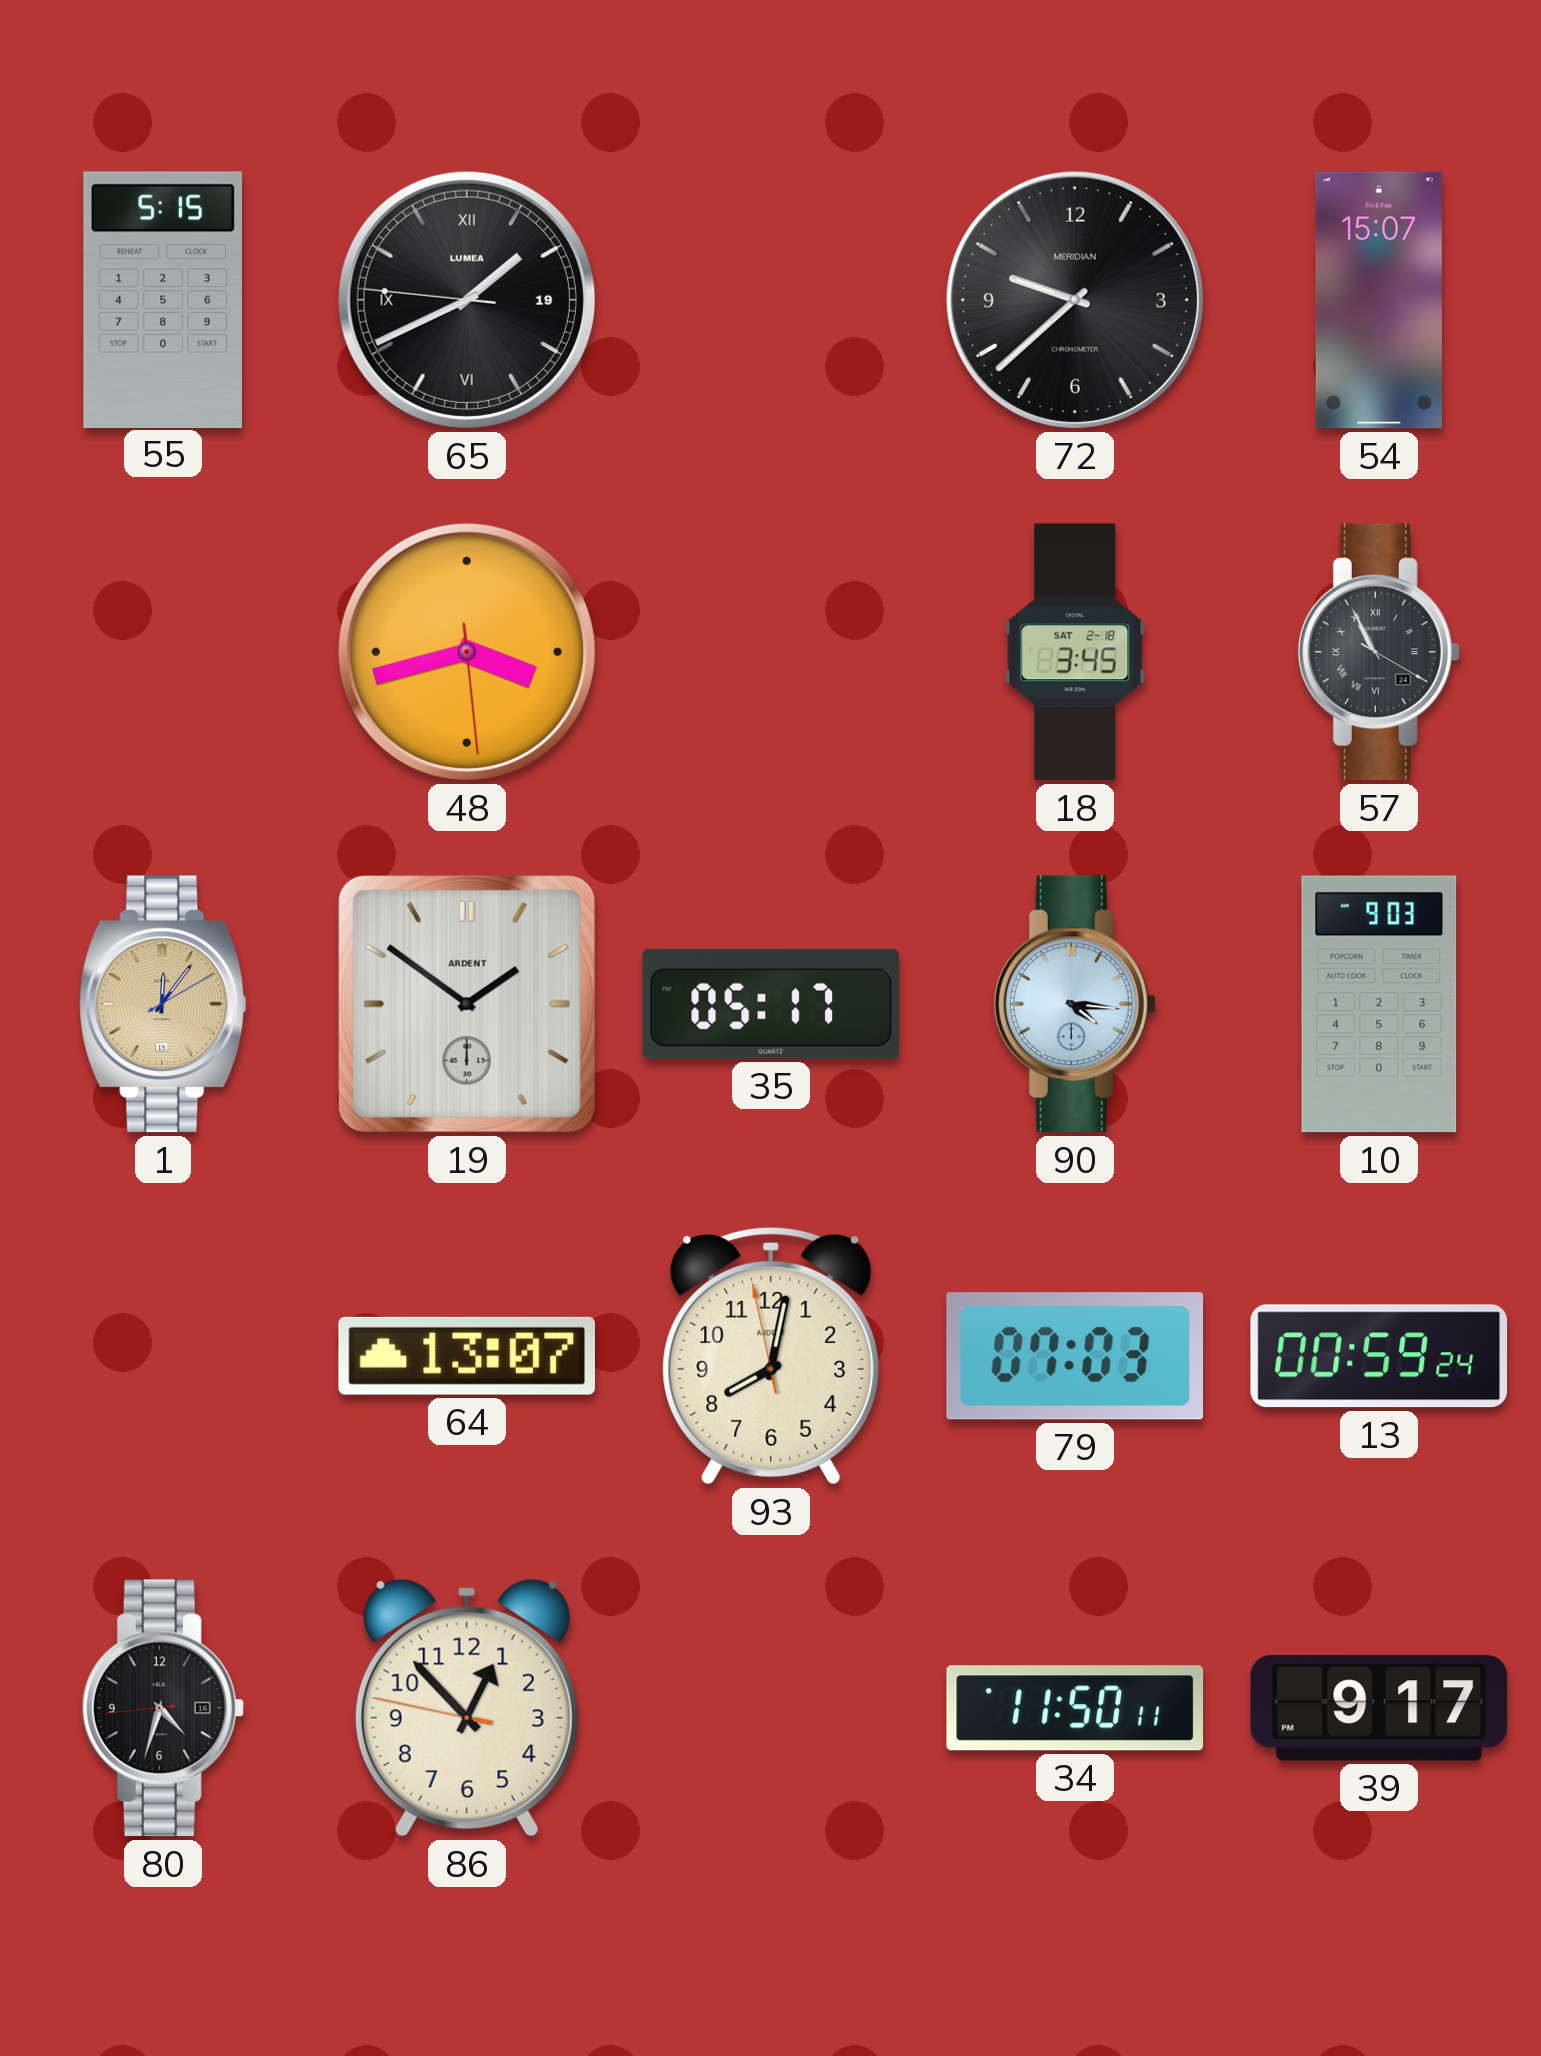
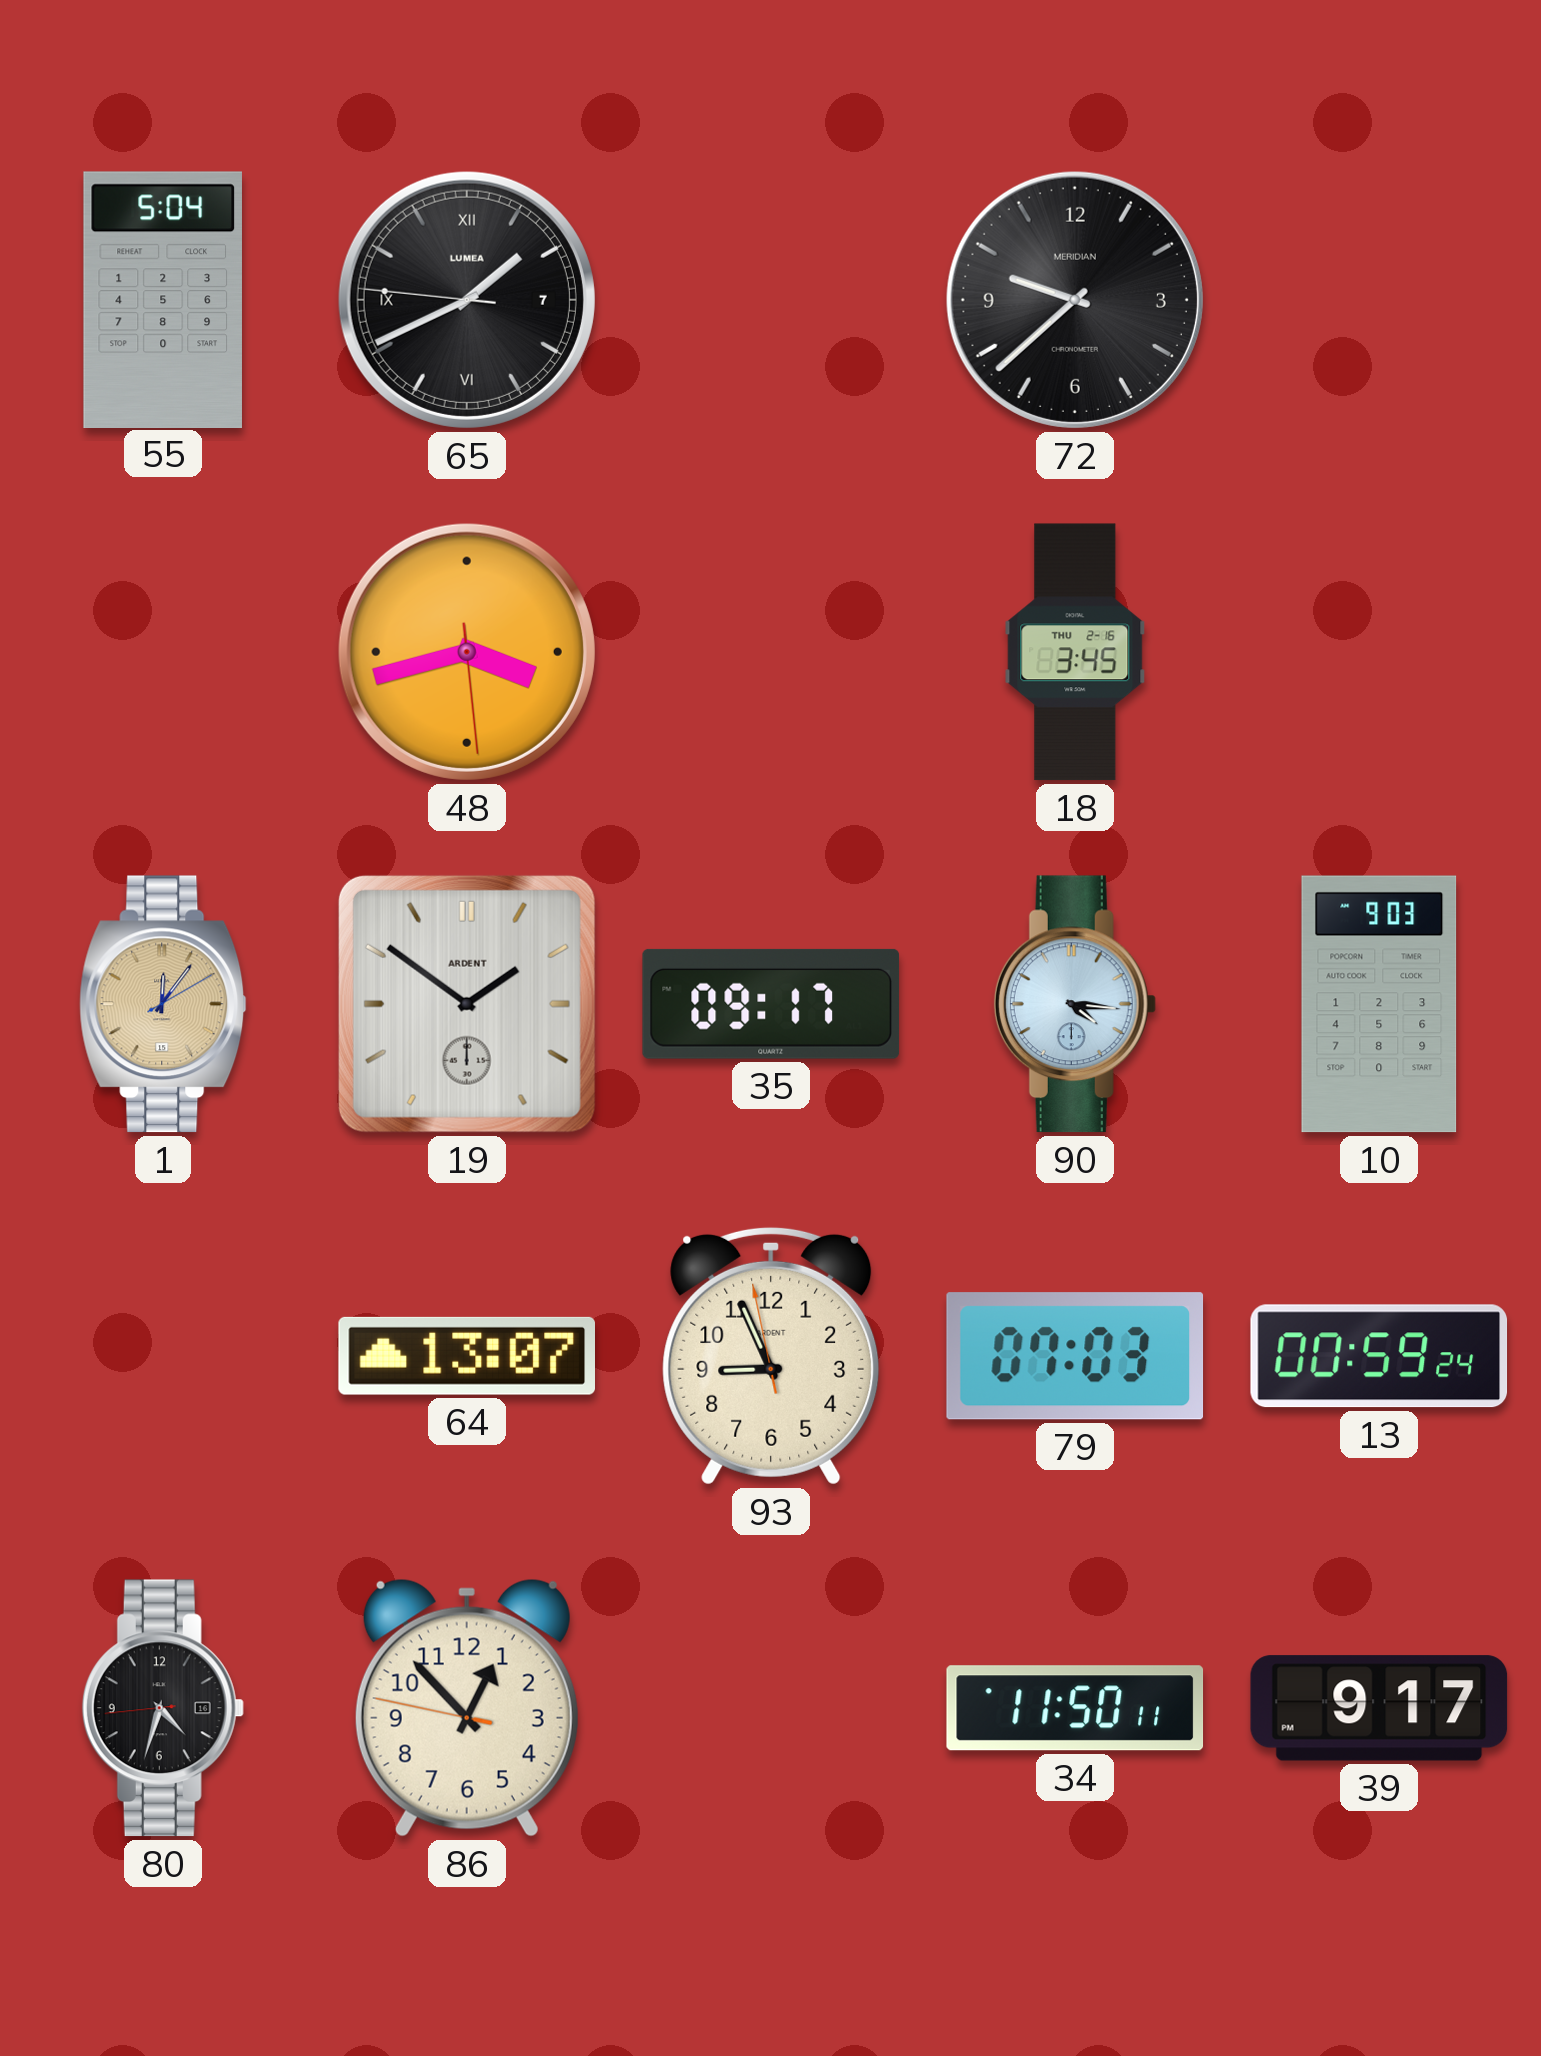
55: 5:15 -> 5:04
65 date: 19 -> 7
54: 15:07 -> none
18 date: SAT 2-18 -> THU 2-16
57: 10:55 -> none
35: 05:17 -> 09:17
93: 8:01 -> 8:55
